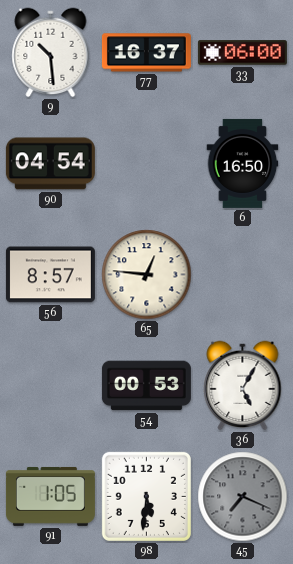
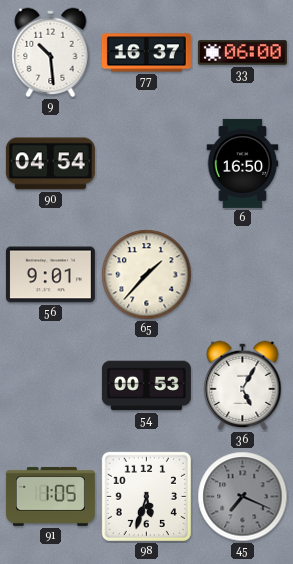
56: 8:57 -> 9:01
65: 12:46 -> 1:37
98: 5:31 -> 5:33
